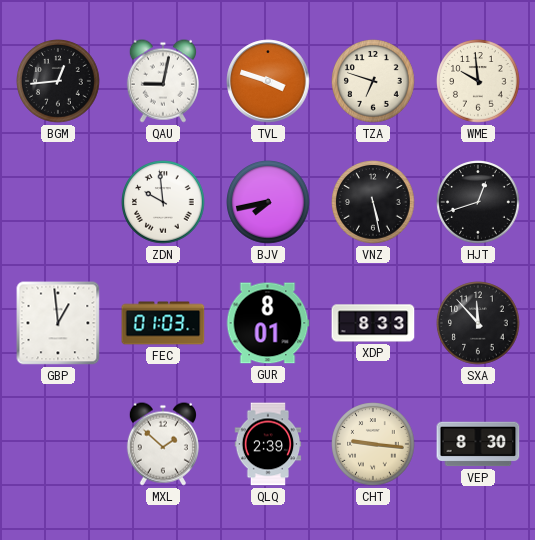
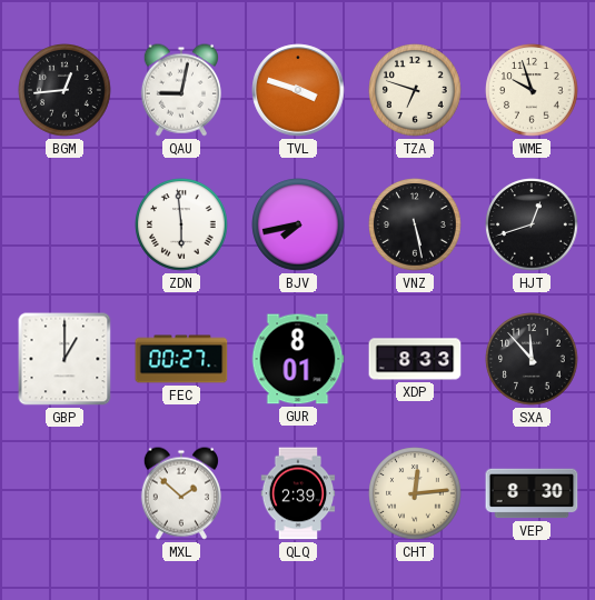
WME: 9:59 -> 9:57
ZDN: 9:59 -> 5:59
GBP: 12:59 -> 1:00
FEC: 01:03 -> 00:27
CHT: 9:16 -> 12:14
